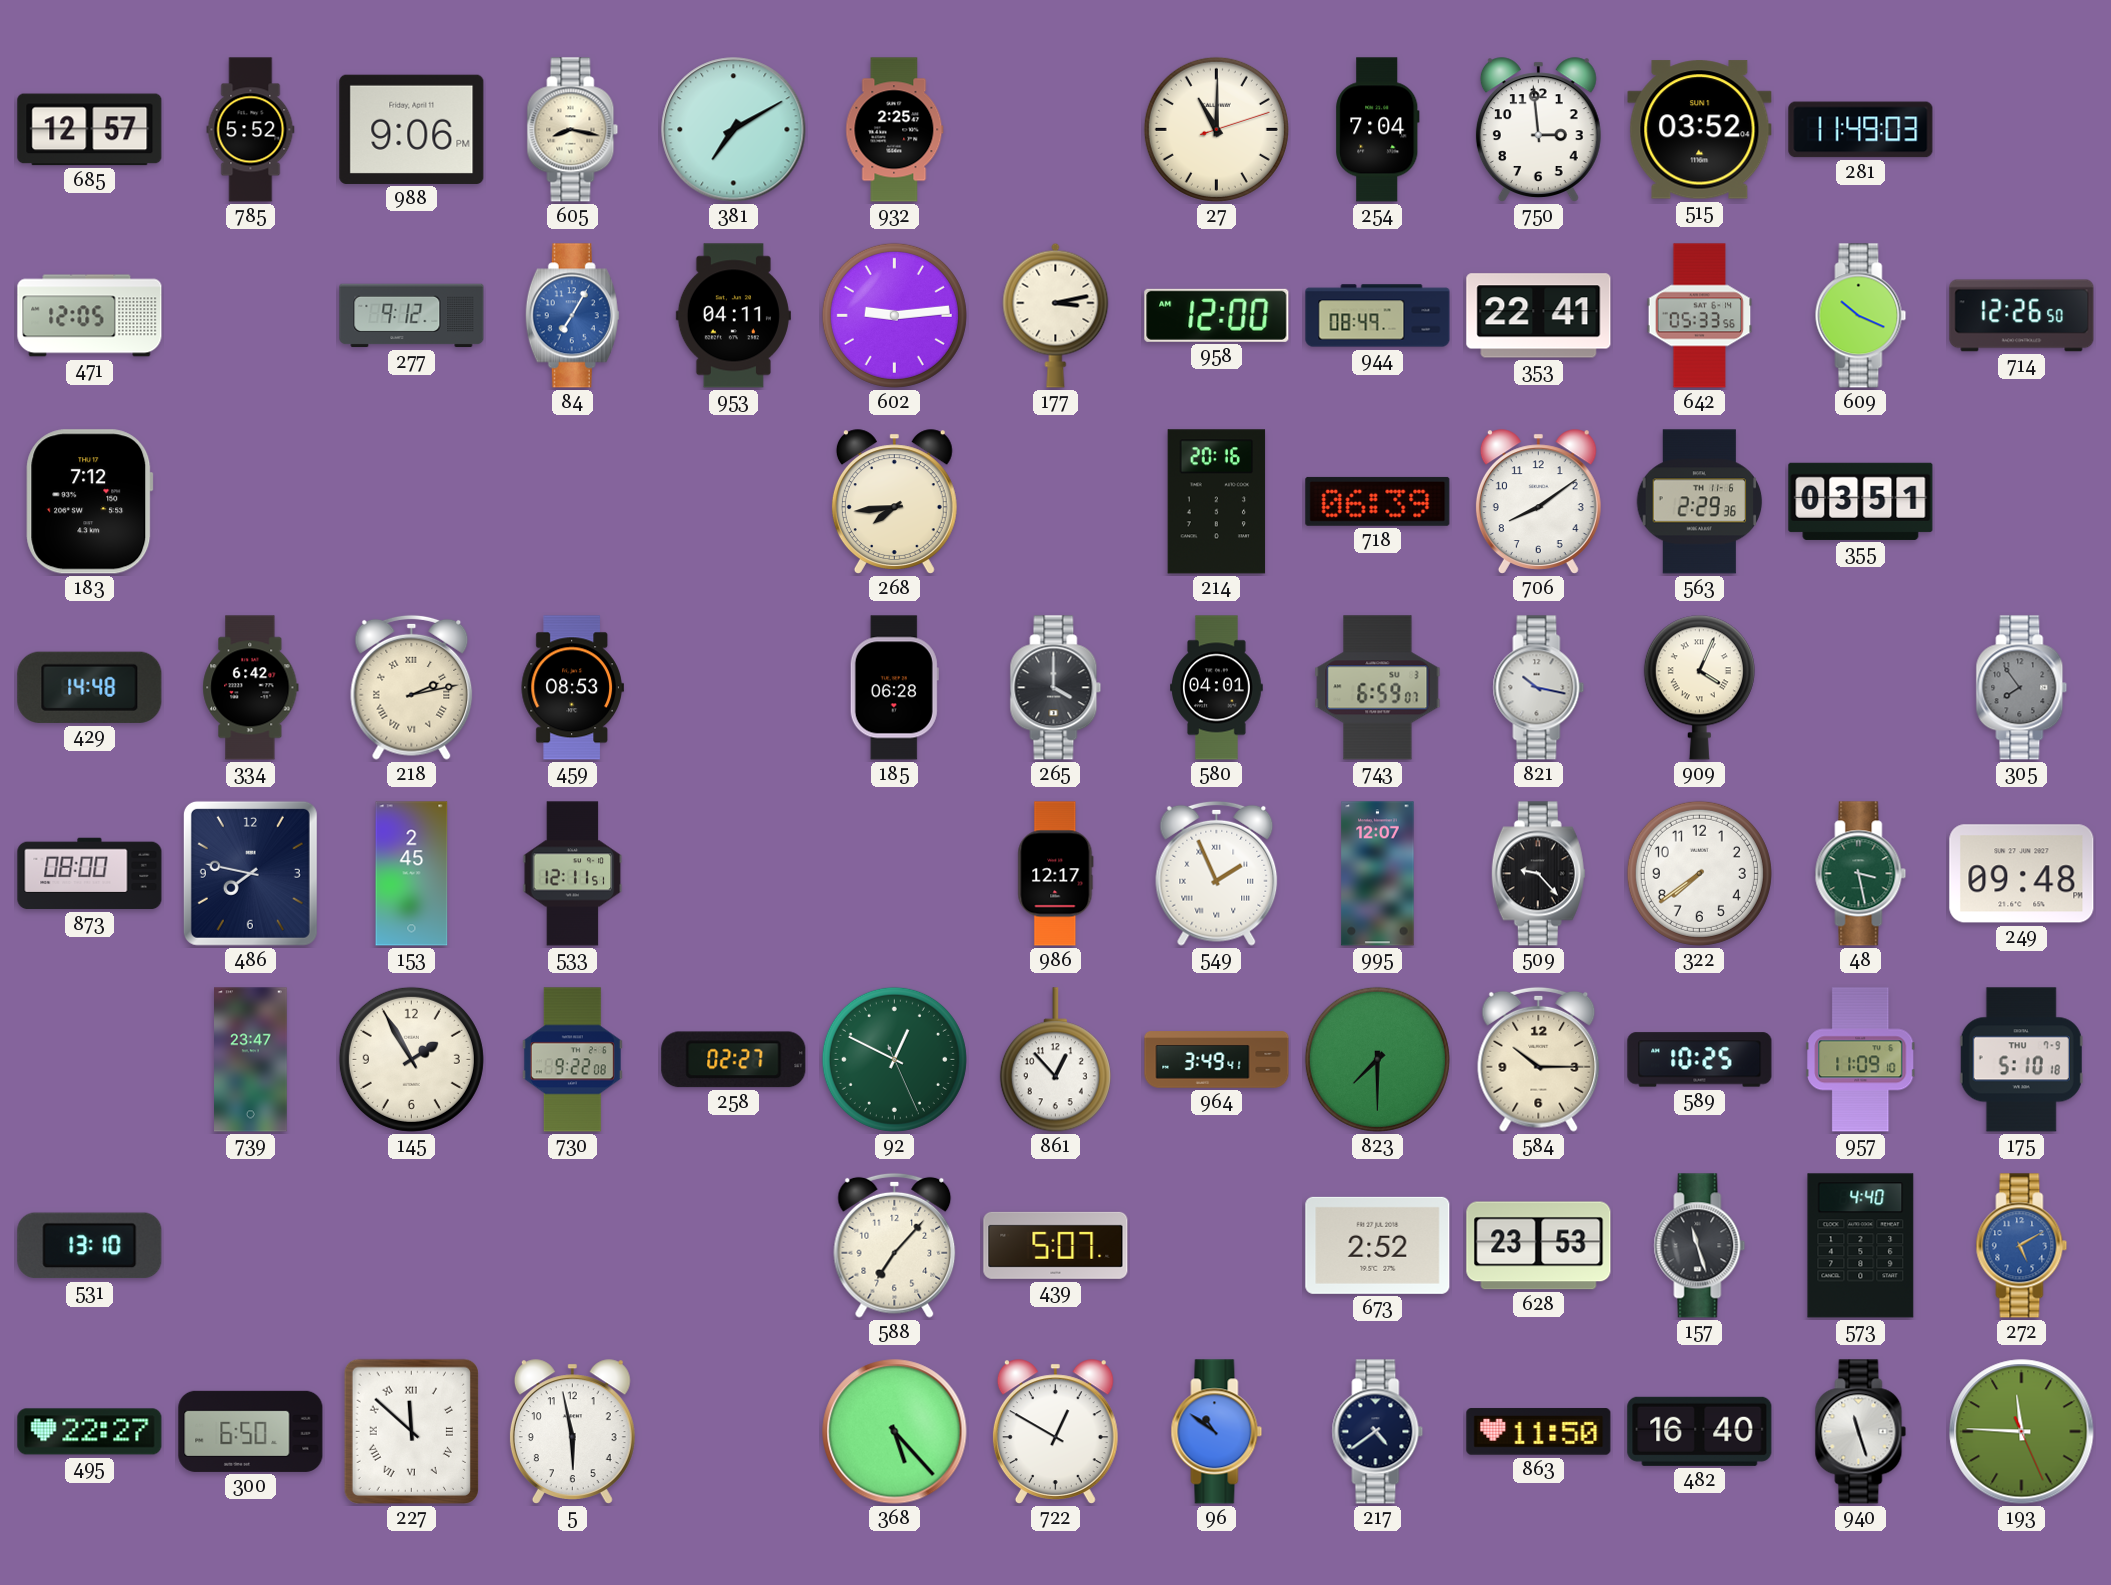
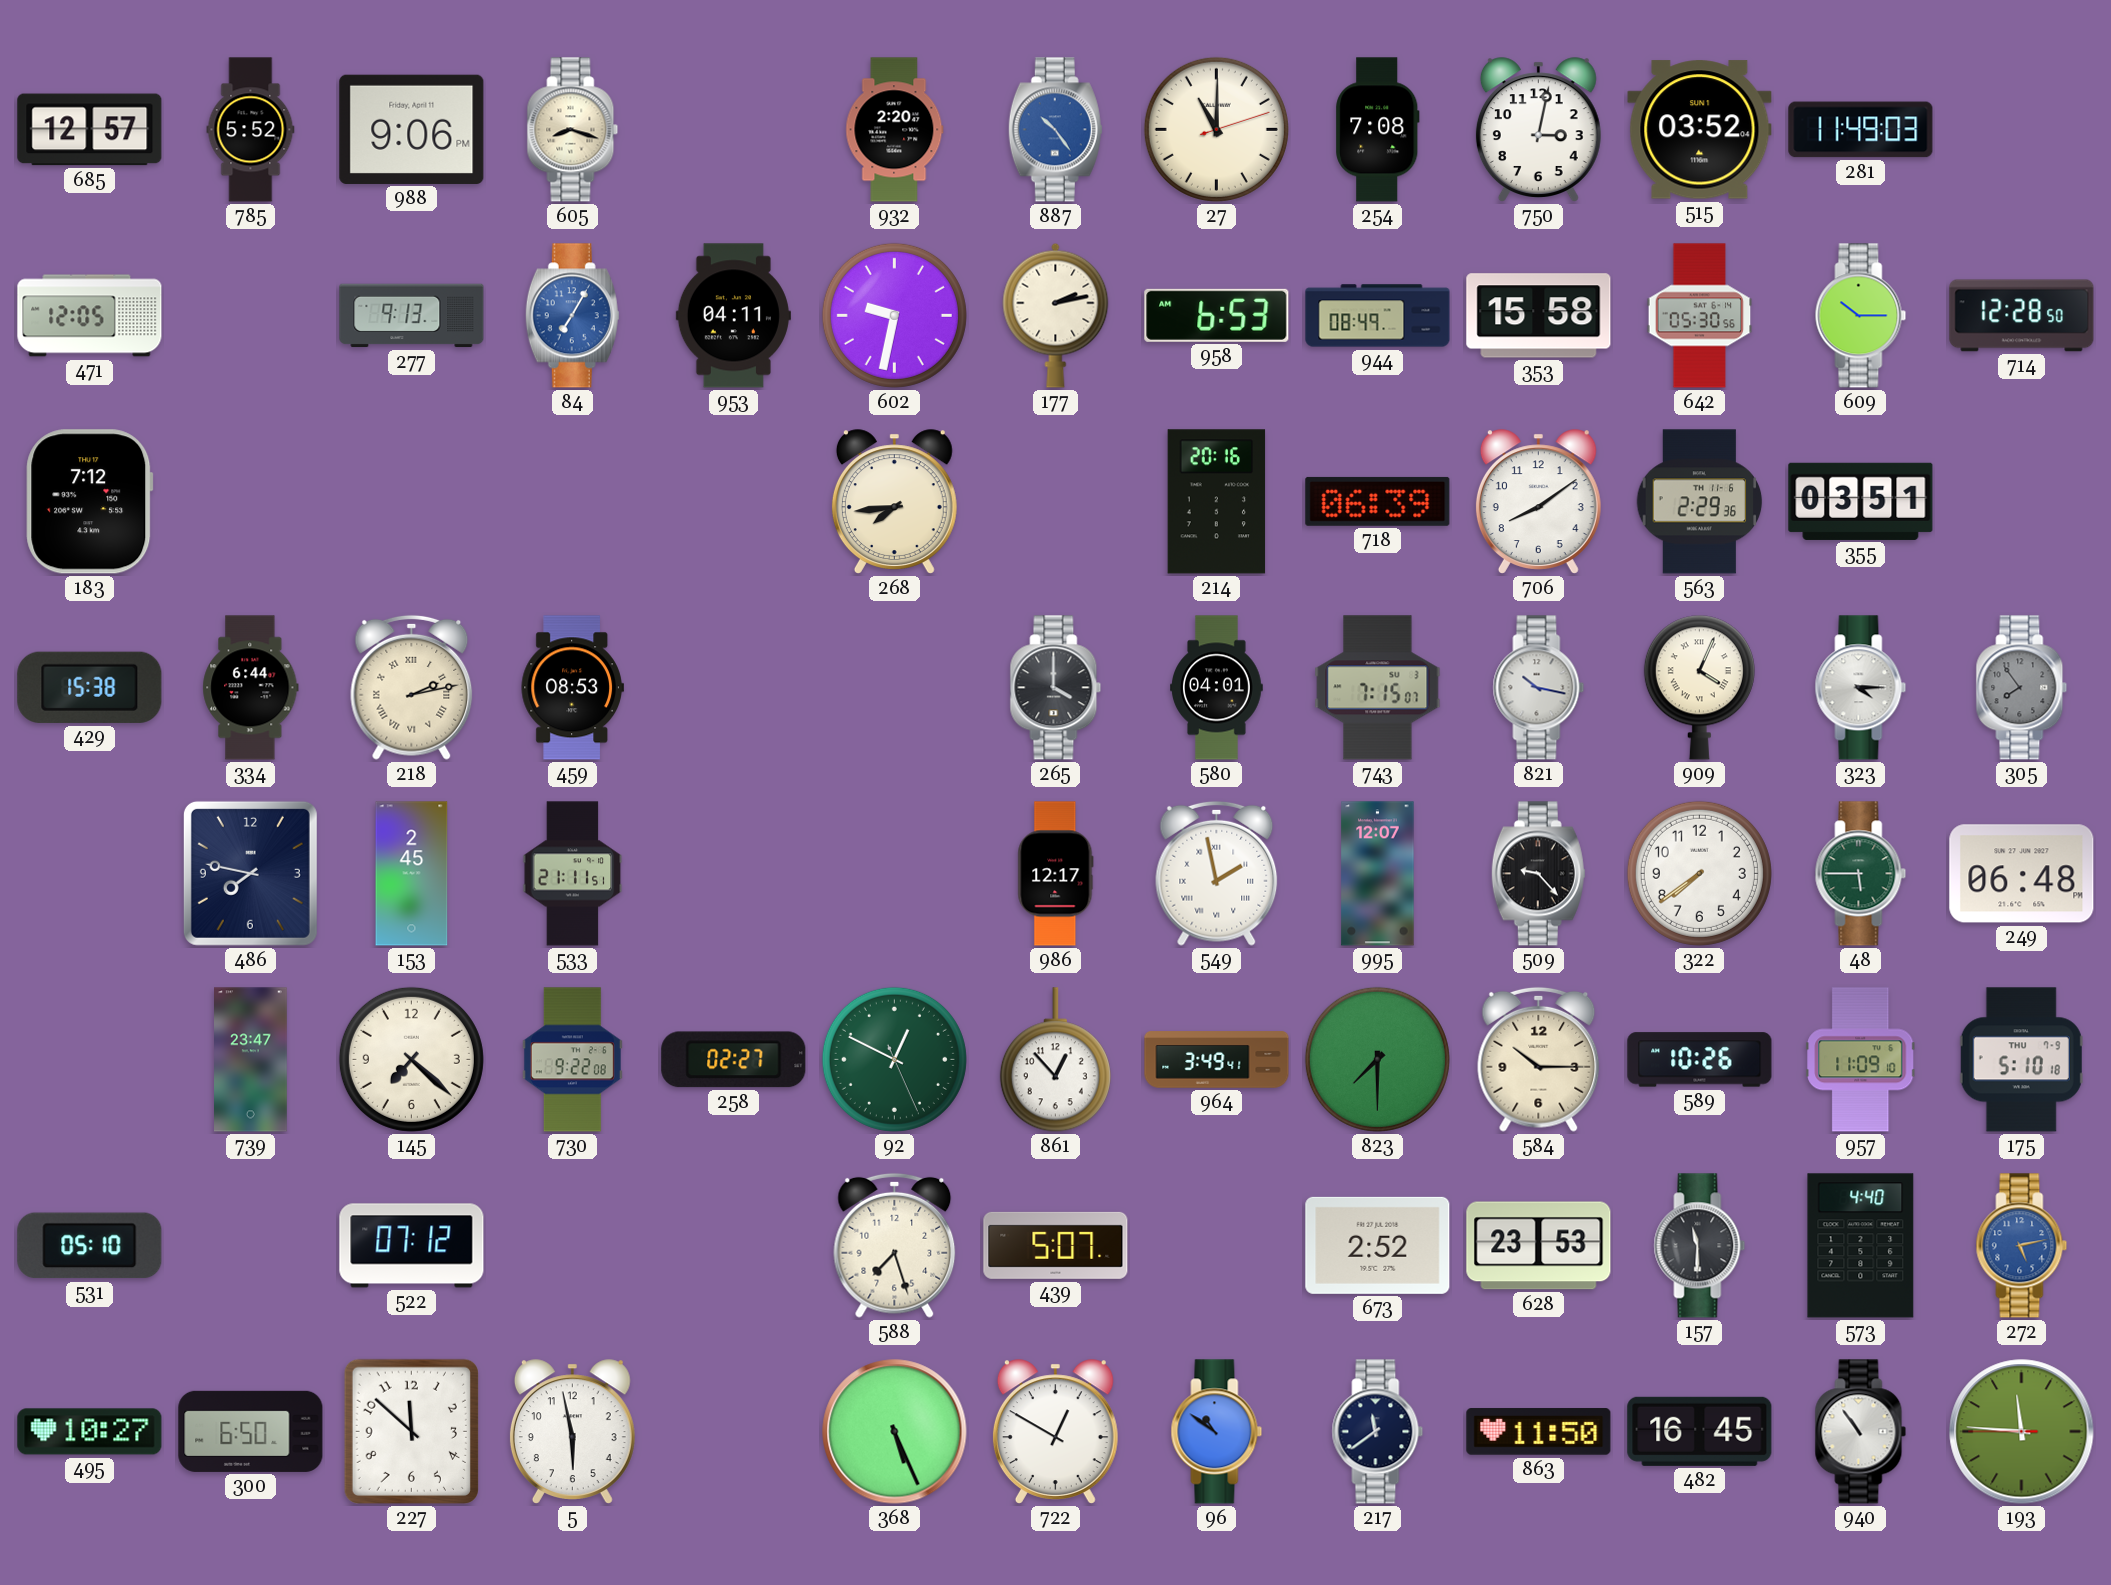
605: 8:17 -> 8:18
381: 7:10 -> none
932: 2:25 -> 2:20
887: none -> 10:24
254: 7:04 -> 7:08
750: 2:59 -> 3:02
277: 9:12 -> 9:13
602: 9:14 -> 9:32
177: 3:13 -> 2:13
958: 12:00 -> 6:53
353: 22:41 -> 15:58
642: 05:33 -> 05:30
609: 10:19 -> 10:15
714: 12:26 -> 12:28
429: 14:48 -> 15:38
334: 6:42 -> 6:44
185: 06:28 -> none
743: 6:59 -> 7:15
323: none -> 4:15
873: 08:00 -> none
533: 12:11 -> 21:11
549: 1:56 -> 1:58
48: 3:28 -> 5:45
249: 09:48 -> 06:48
145: 1:55 -> 7:22
589: 10:25 -> 10:26
531: 13:10 -> 05:10
522: none -> 07:12
588: 7:07 -> 7:27
157: 11:27 -> 11:30
272: 5:10 -> 5:13
495: 22:27 -> 10:27
227 numerals: Roman -> Arabic
368: 5:23 -> 5:26
217: 4:39 -> 11:39
482: 16:40 -> 16:45
940: 11:27 -> 10:54
193: 11:45:26 -> 11:45:45
